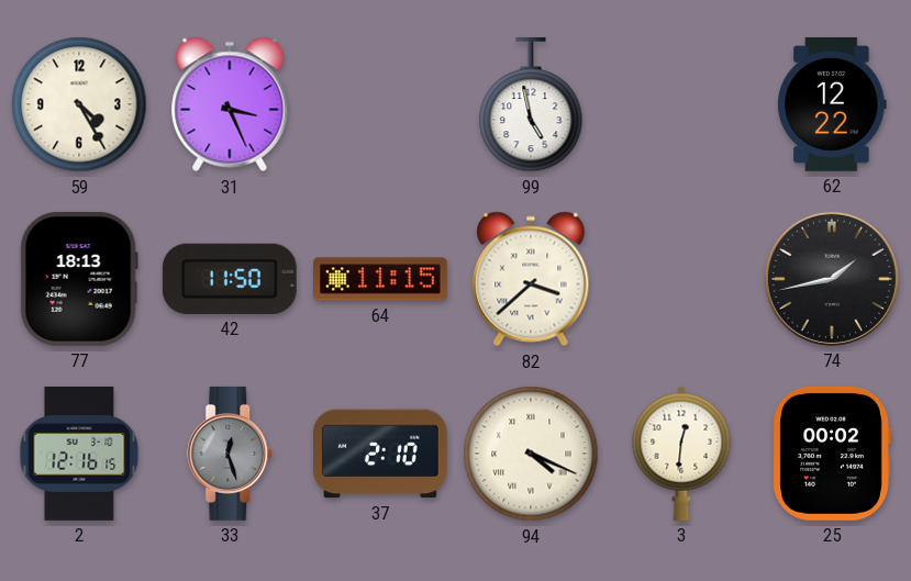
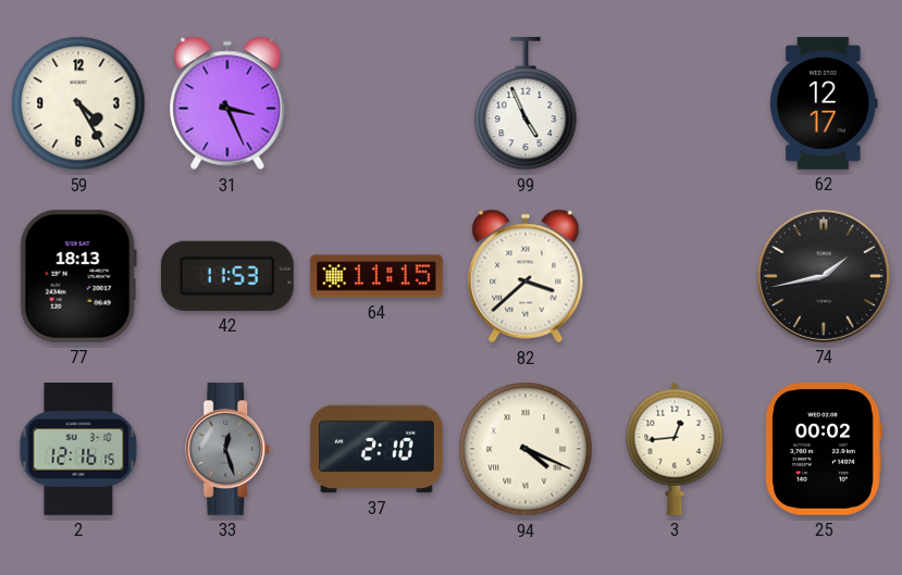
99: 4:58 -> 4:56
62: 12:22 -> 12:17
42: 11:50 -> 11:53
3: 12:31 -> 12:44
